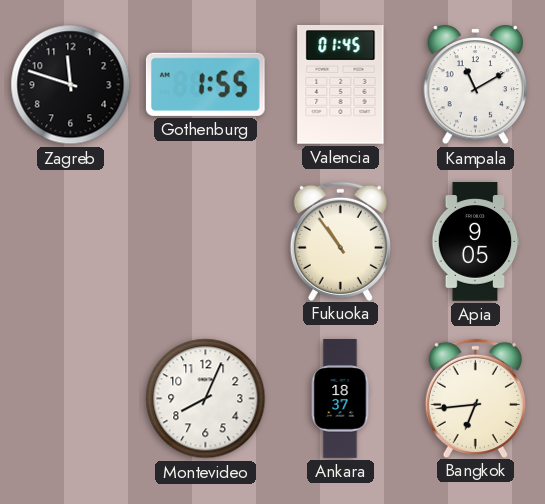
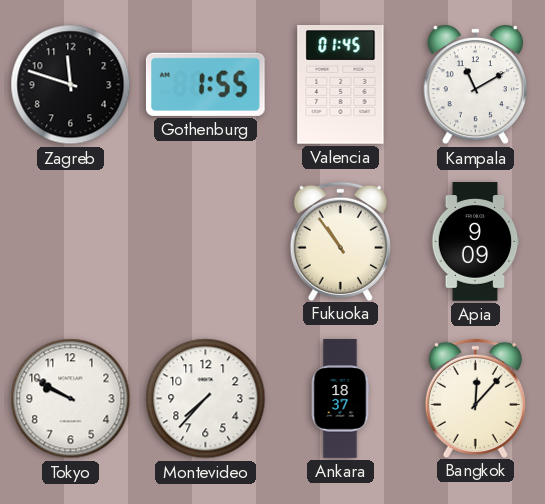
Apia: 9:05 -> 9:09
Tokyo: none -> 9:50
Montevideo: 8:04 -> 7:37
Bangkok: 6:44 -> 12:07
